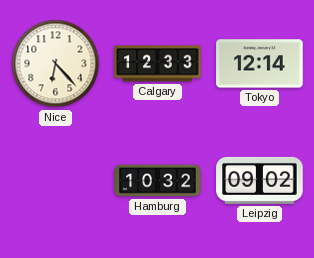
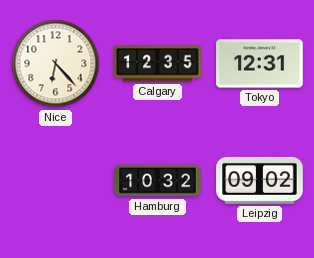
Calgary: 12:33 -> 12:35
Tokyo: 12:14 -> 12:31
